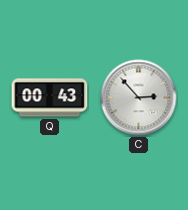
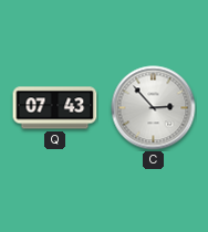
Q: 00:43 -> 07:43
